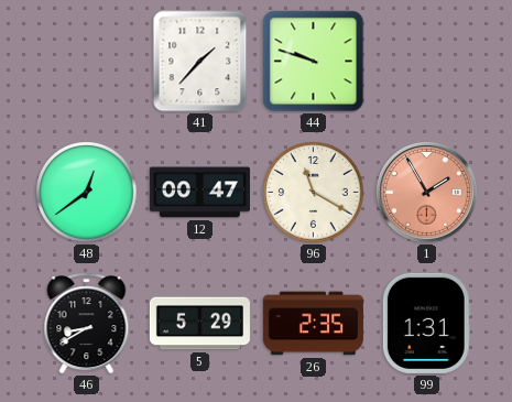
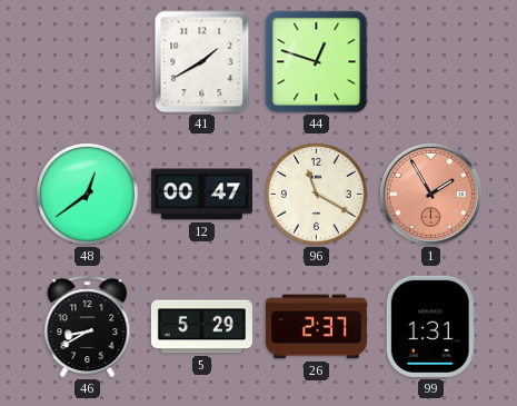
41: 1:37 -> 1:40
44: 9:48 -> 12:48
26: 2:35 -> 2:37
